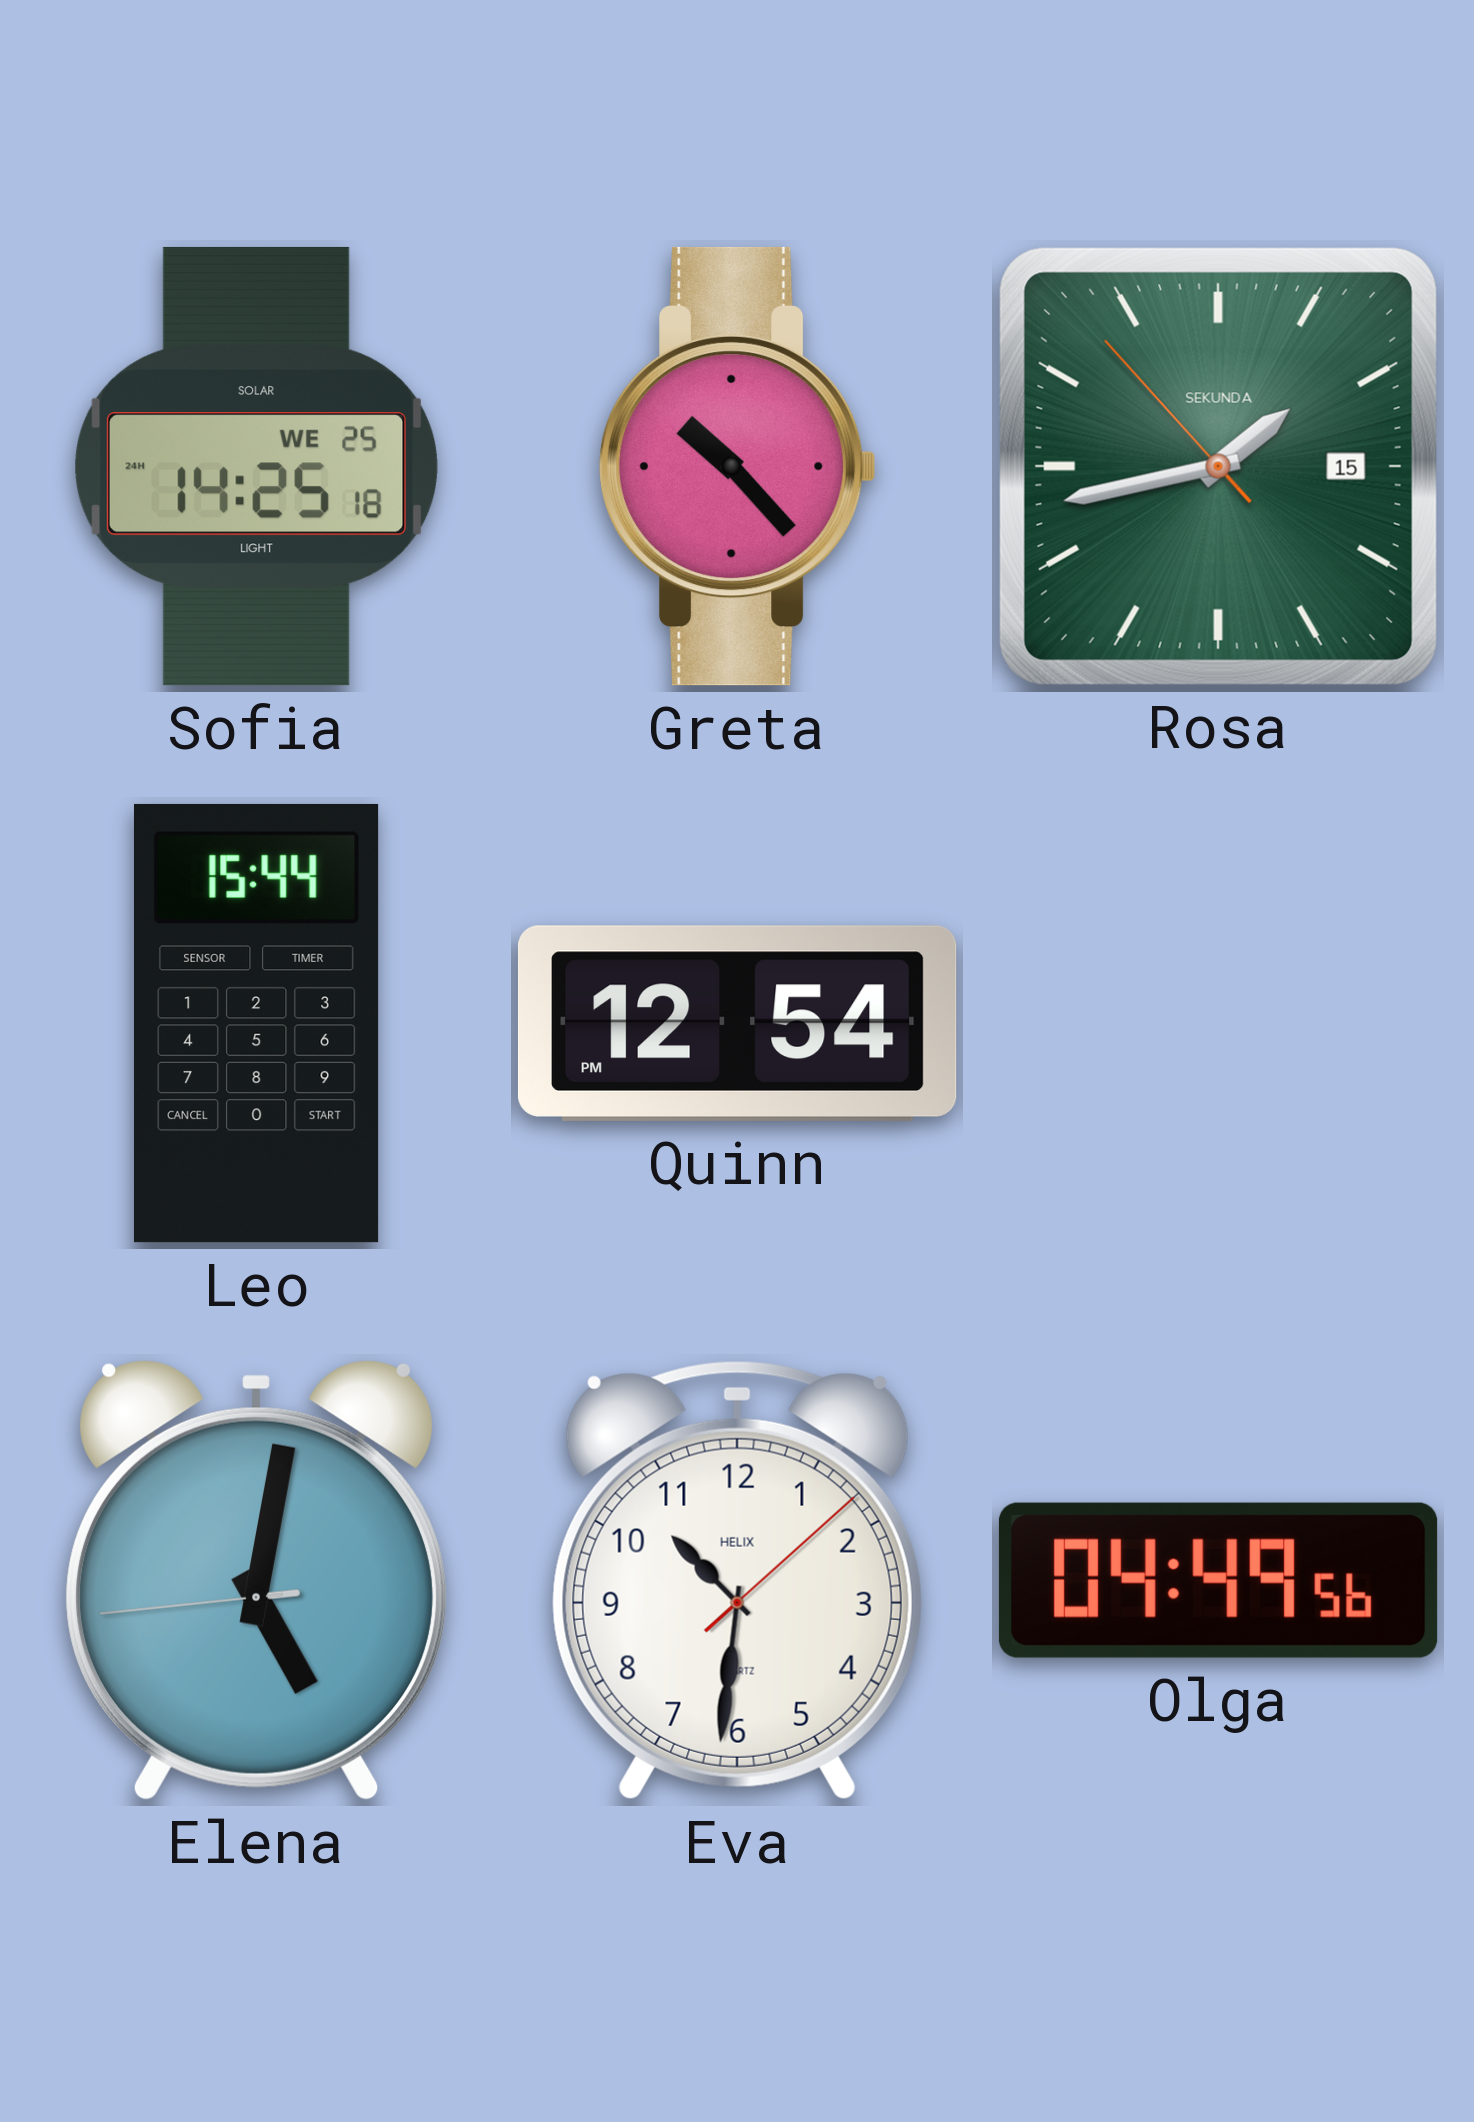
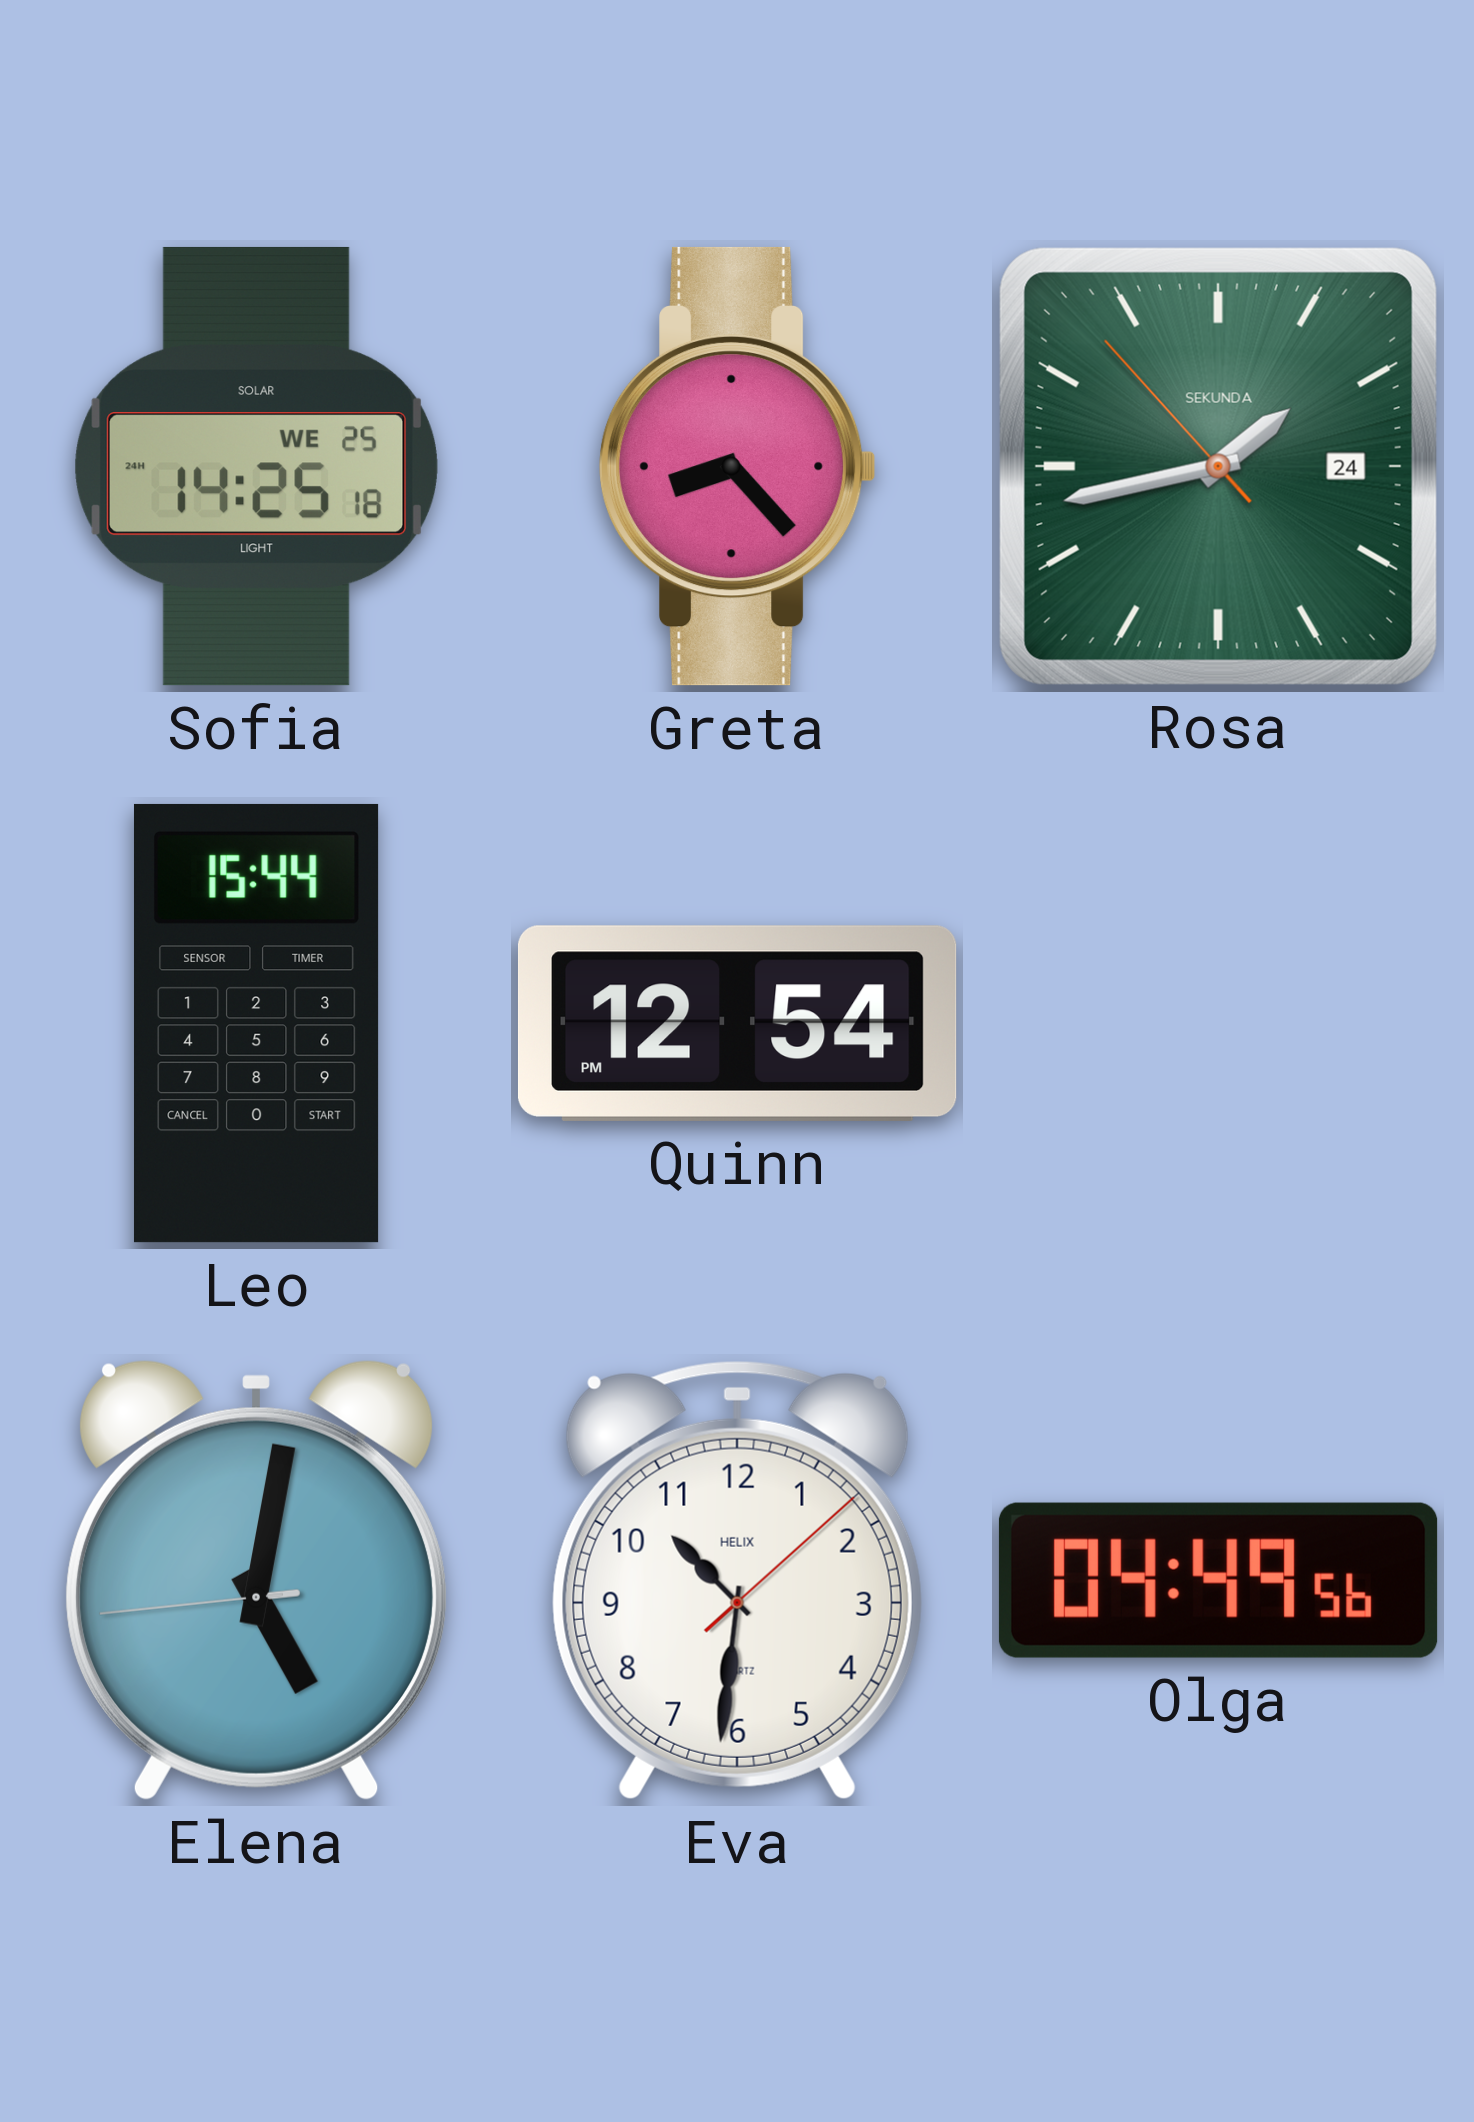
Greta: 10:23 -> 8:23
Rosa date: 15 -> 24
